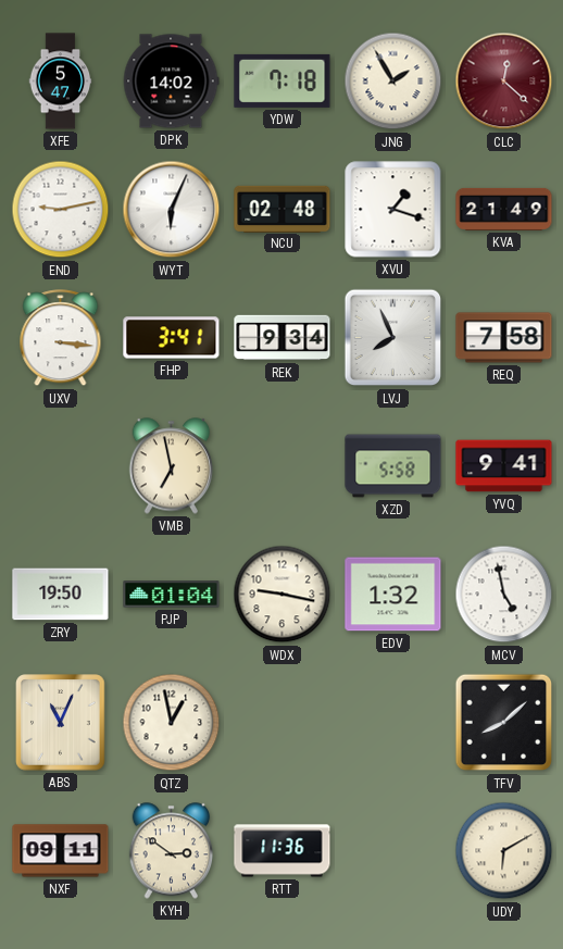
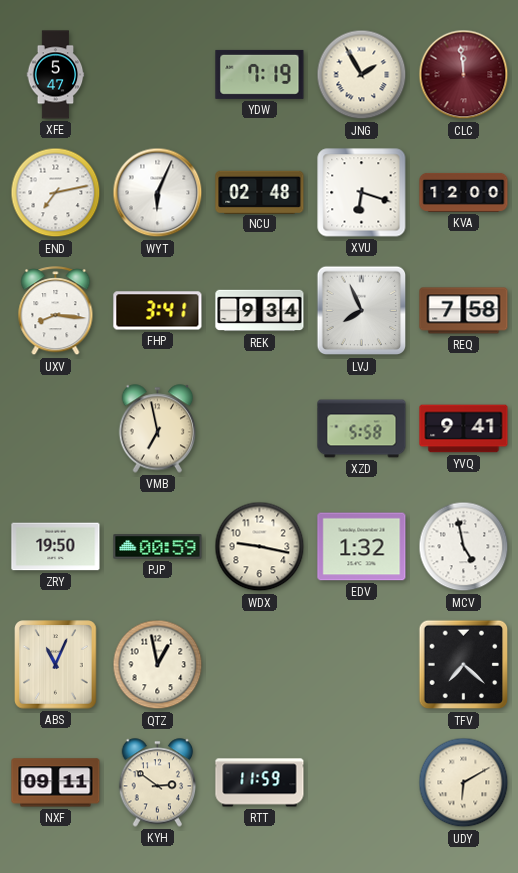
DPK: 14:02 -> none
YDW: 7:18 -> 7:19
CLC: 12:22 -> 11:59
END: 9:13 -> 7:13
XVU: 1:18 -> 6:18
KVA: 21:49 -> 12:00
UXV: 3:16 -> 8:16
PJP: 01:04 -> 00:59
TFV: 8:08 -> 7:22
RTT: 11:36 -> 11:59
